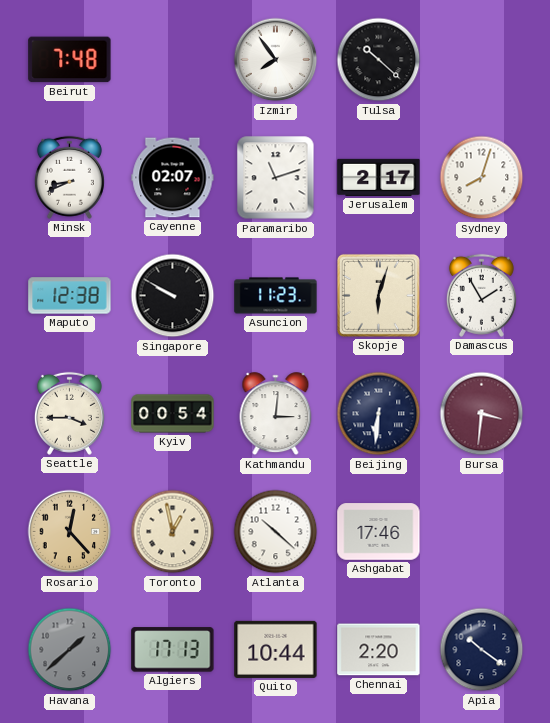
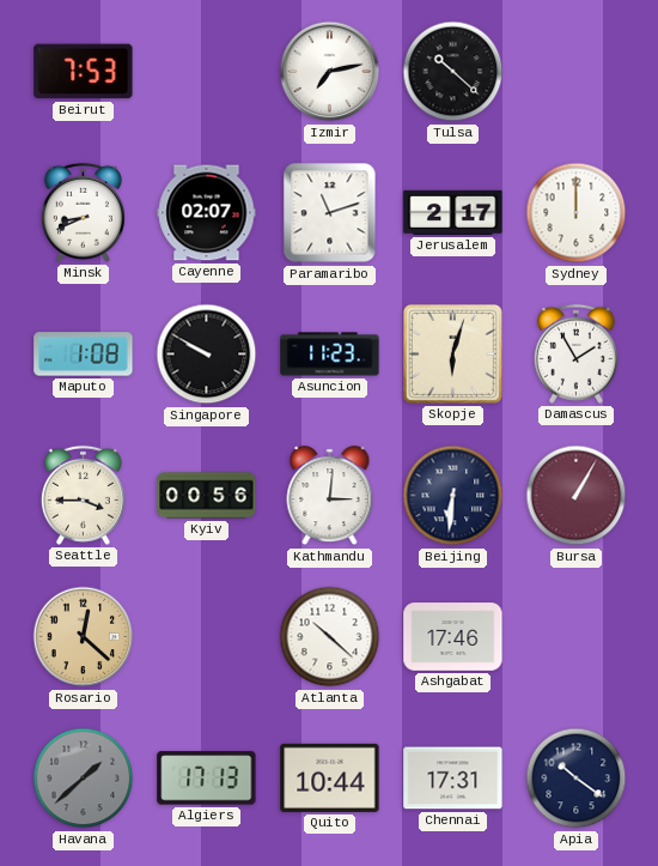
Beirut: 7:48 -> 7:53
Izmir: 7:54 -> 7:13
Sydney: 8:03 -> 12:00
Maputo: 12:38 -> 1:08
Kyiv: 00:54 -> 00:56
Bursa: 3:31 -> 1:05
Rosario: 12:23 -> 12:22
Toronto: 12:58 -> none
Chennai: 2:20 -> 17:31
